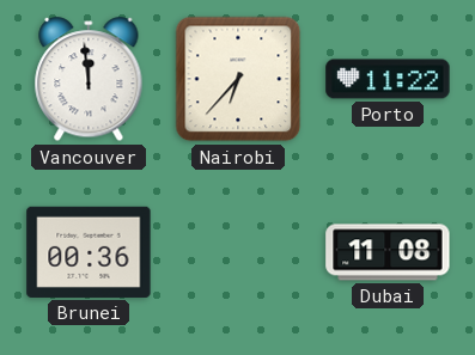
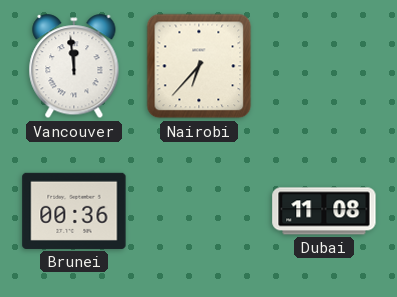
Porto: 11:22 -> none
